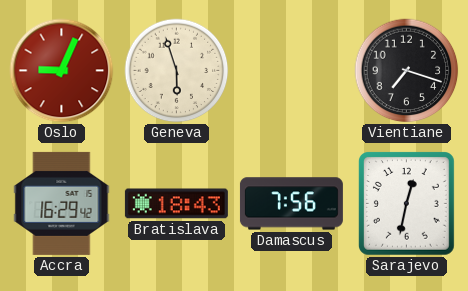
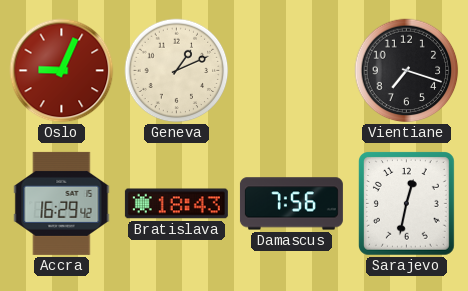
Geneva: 5:57 -> 1:11
